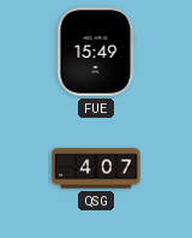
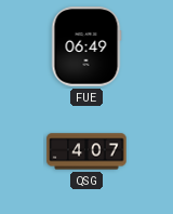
FUE: 15:49 -> 06:49
